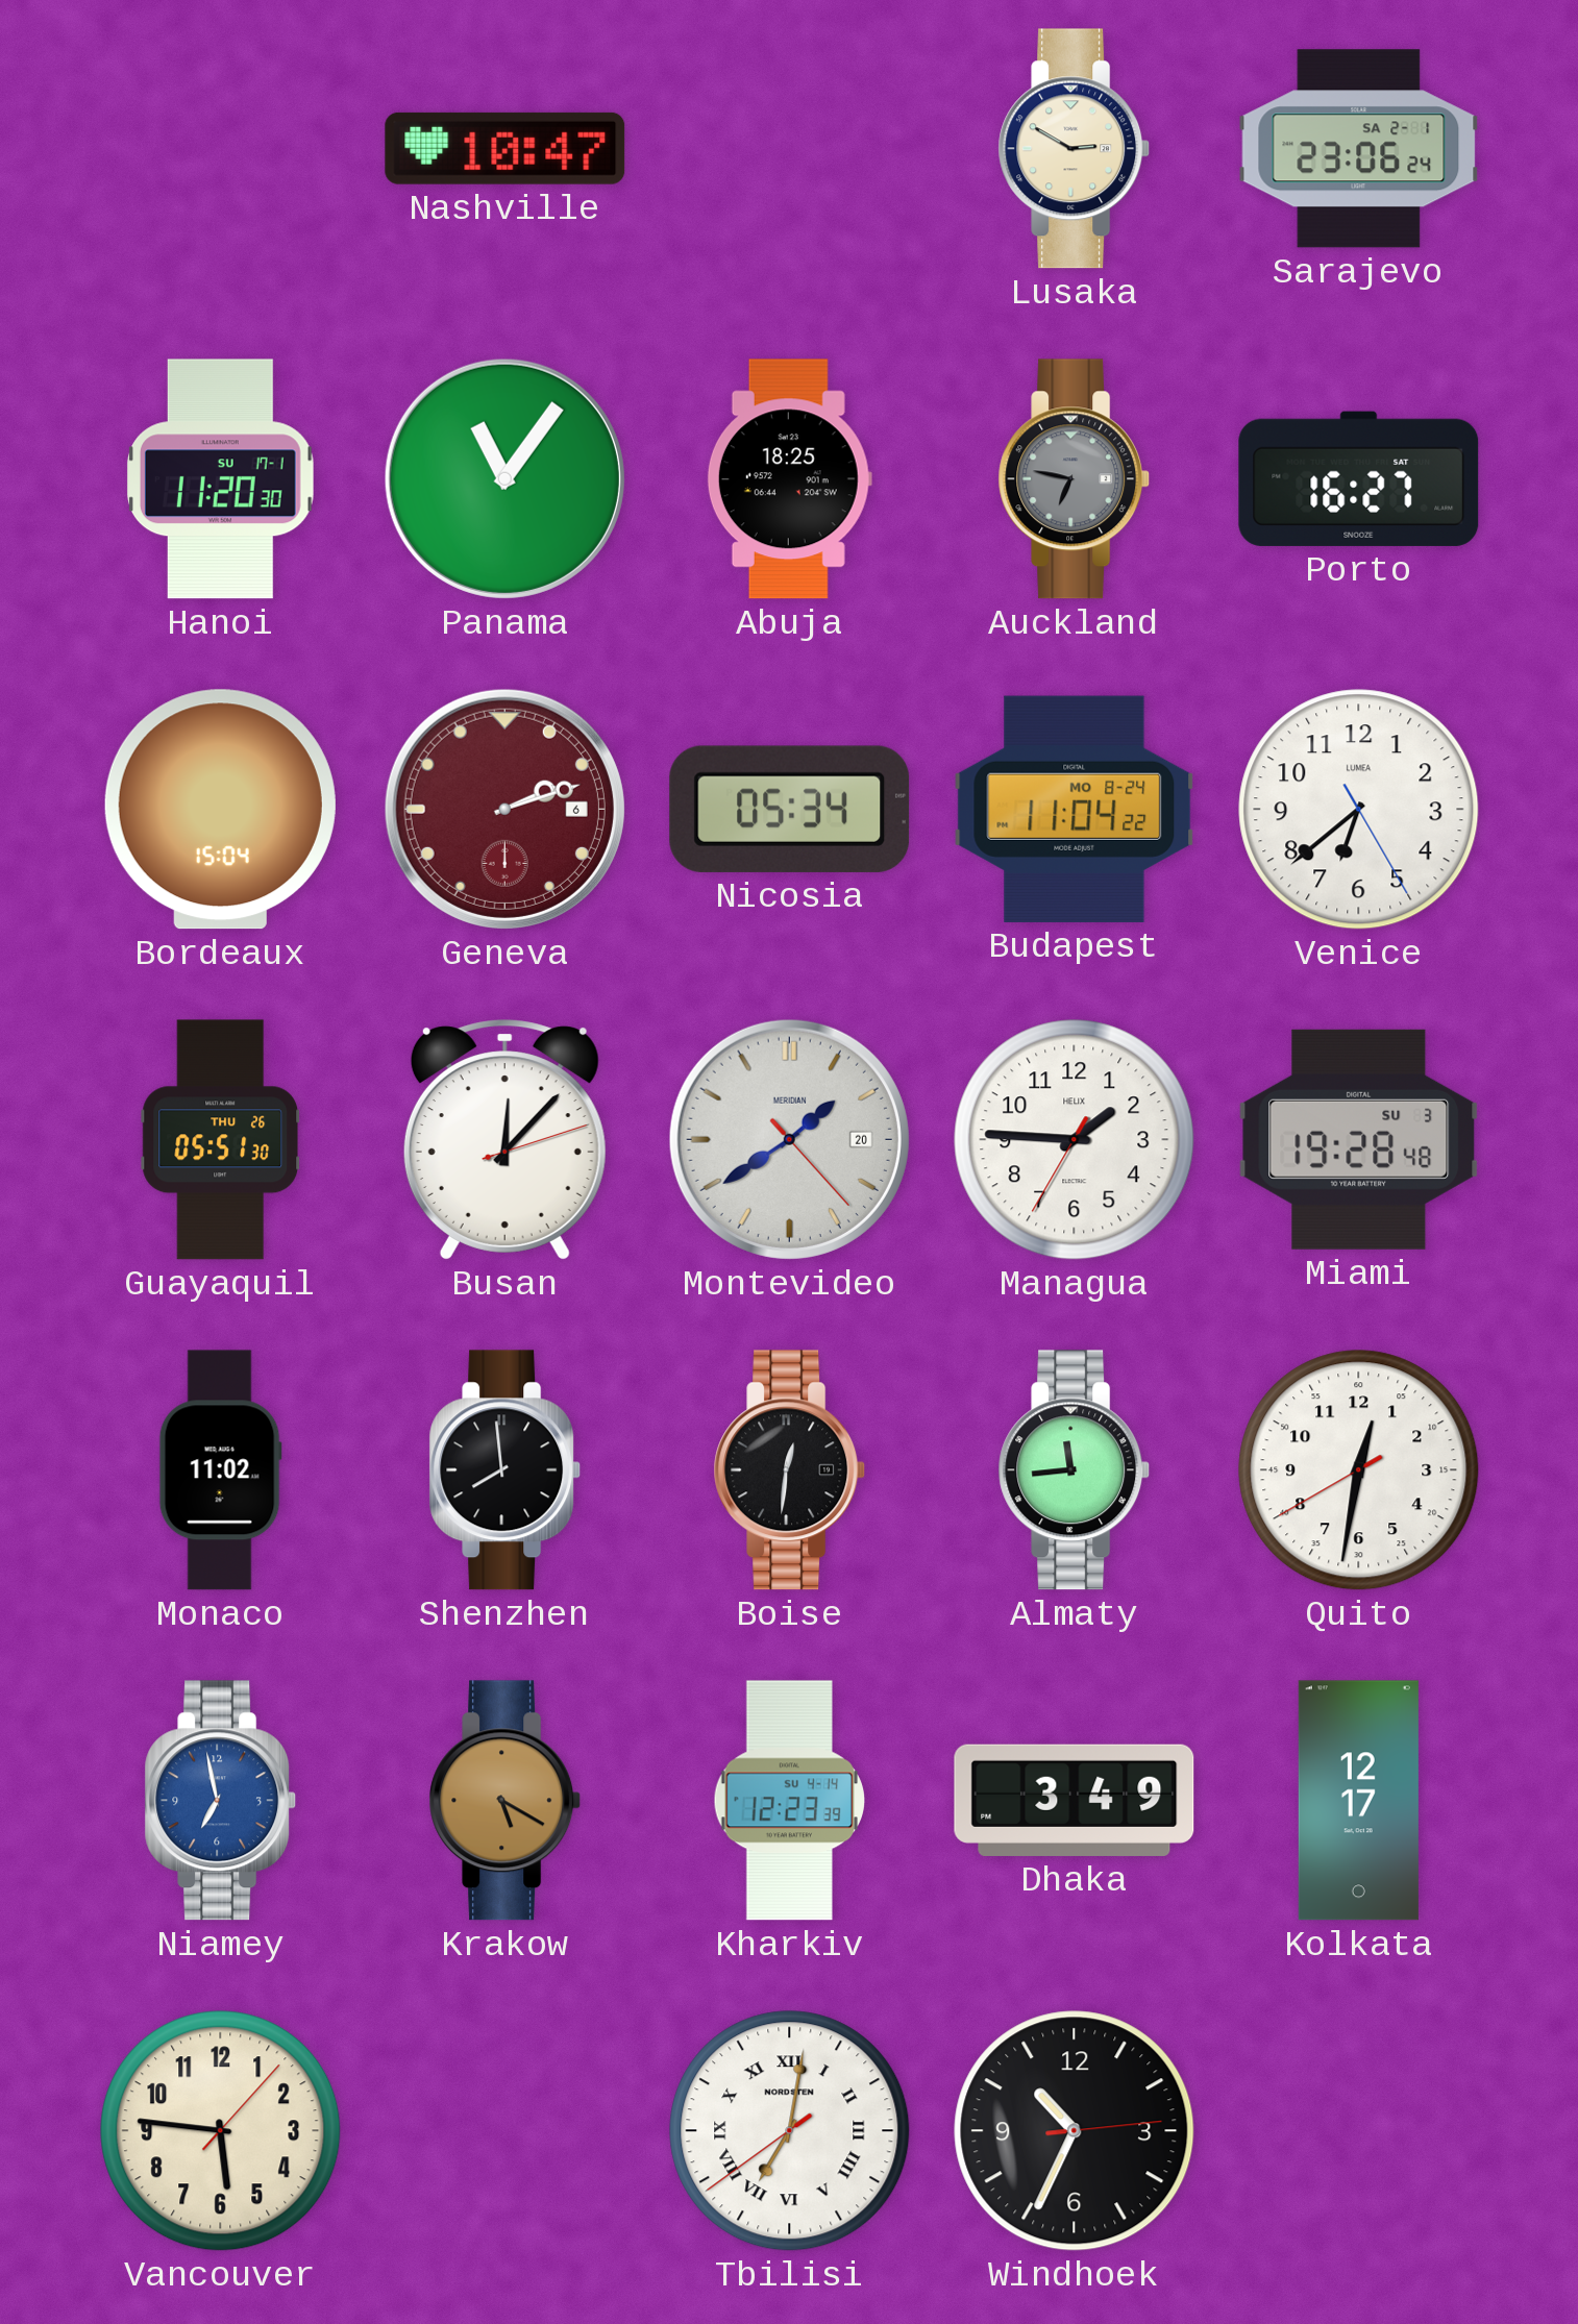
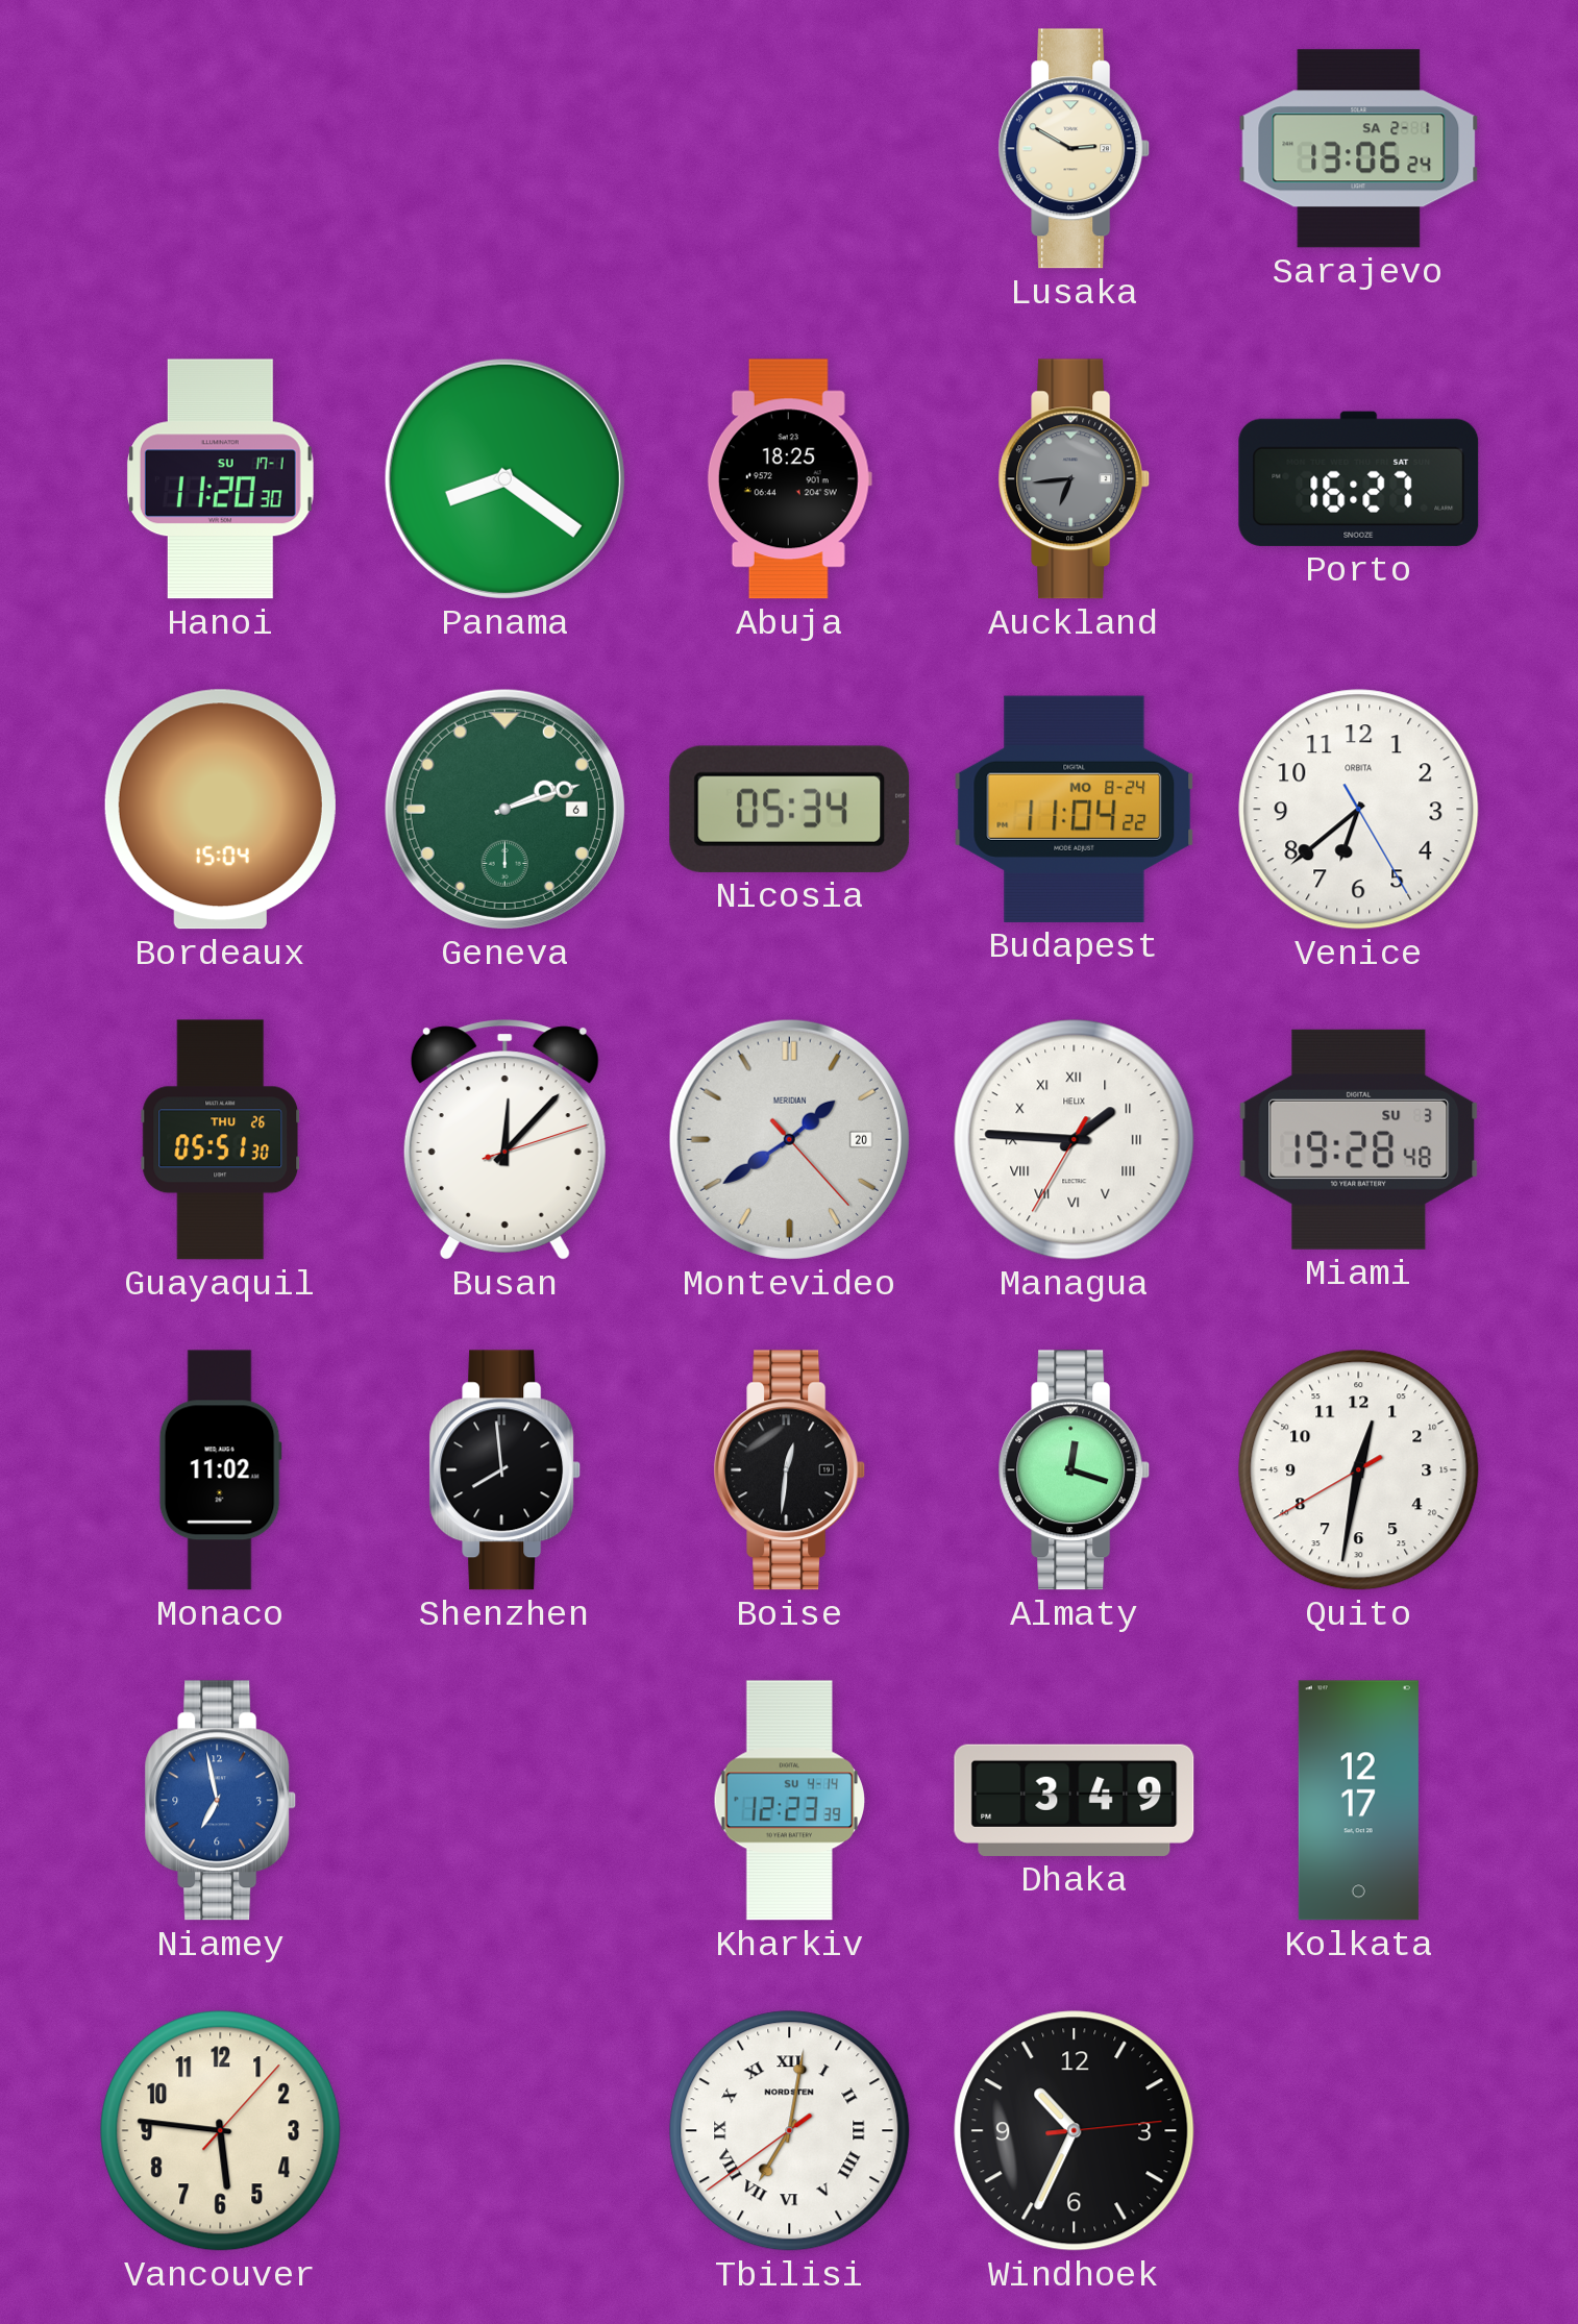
Nashville: 10:47 -> none
Sarajevo: 23:06 -> 13:06
Panama: 11:06 -> 8:21
Auckland: 6:47 -> 6:44
Geneva dial: burgundy -> green
Venice brand: LUMEA -> ORBITA
Managua numerals: Arabic -> Roman
Almaty: 11:44 -> 12:18
Krakow: 5:20 -> none
